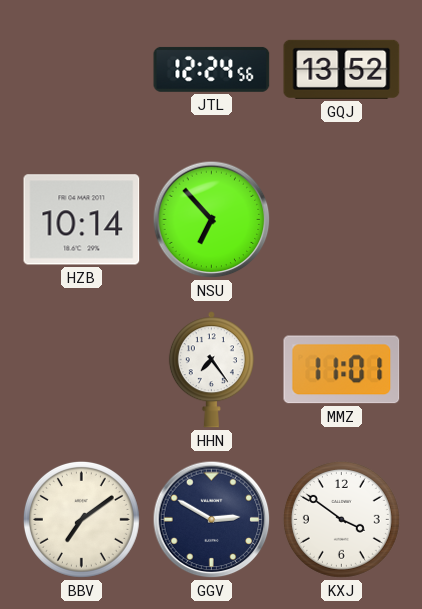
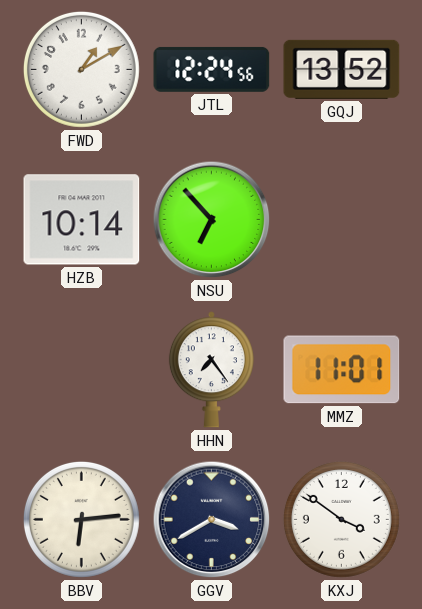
FWD: none -> 1:10
BBV: 7:09 -> 6:14
GGV: 2:50 -> 3:40
